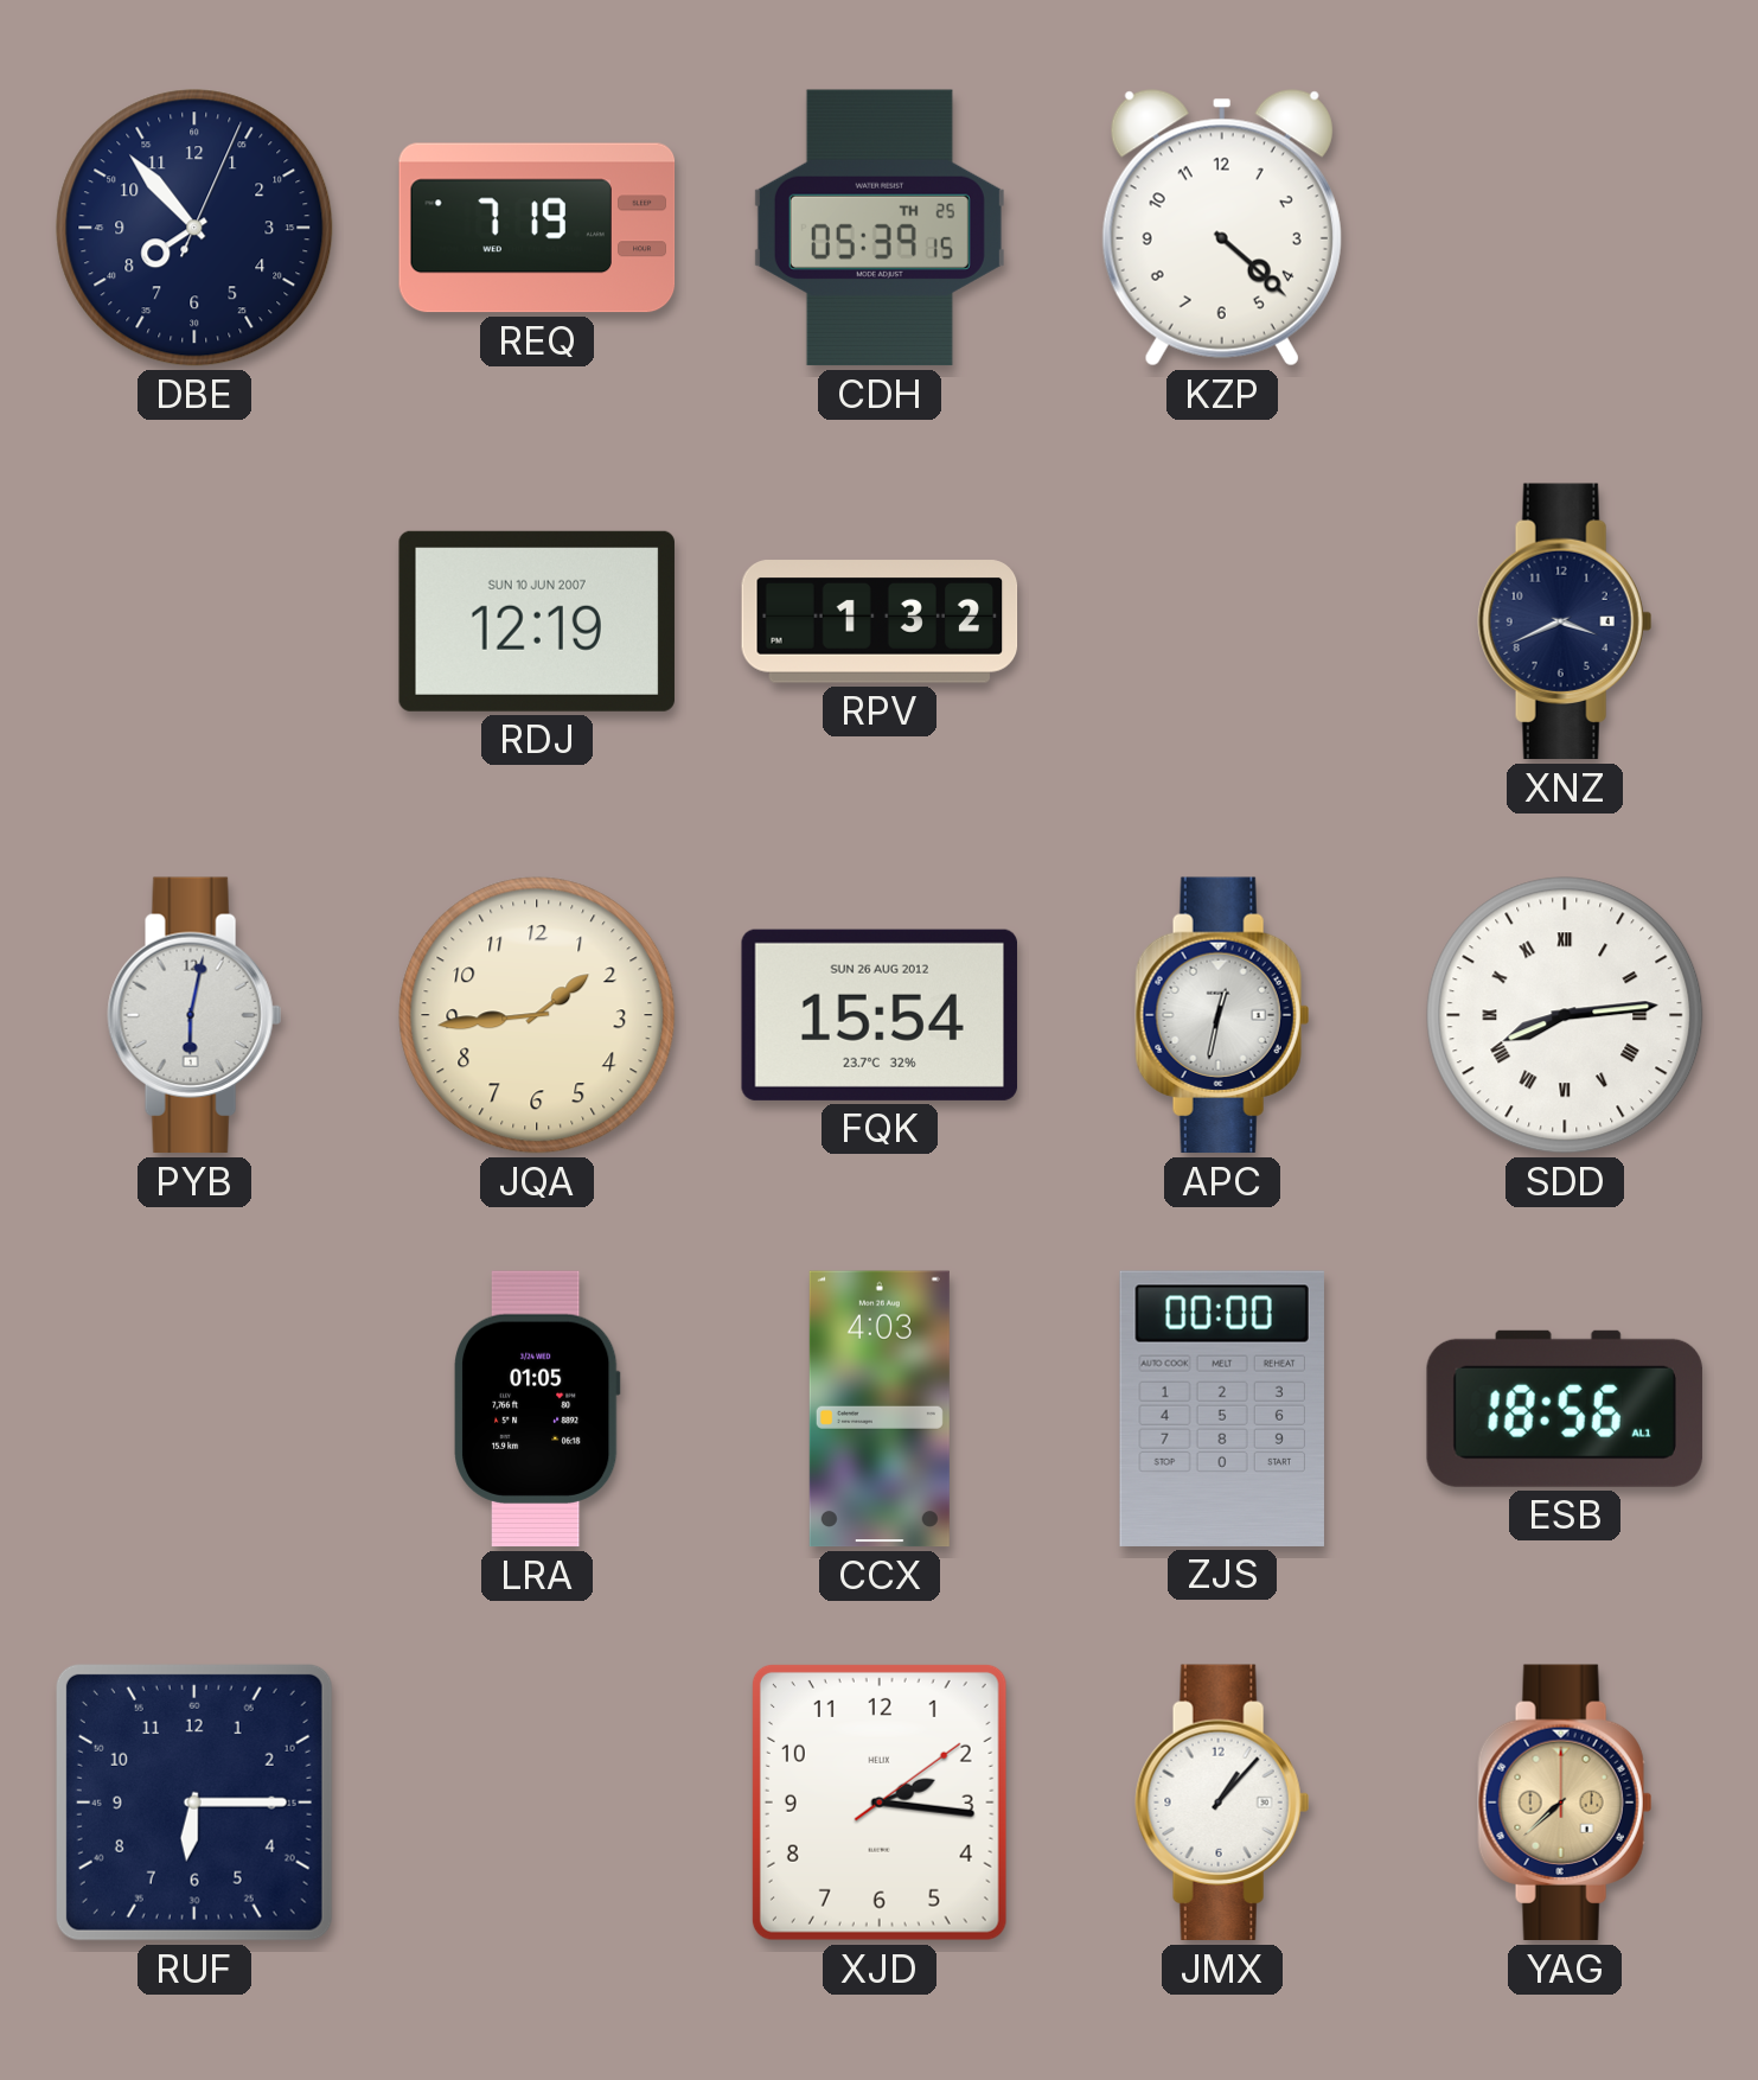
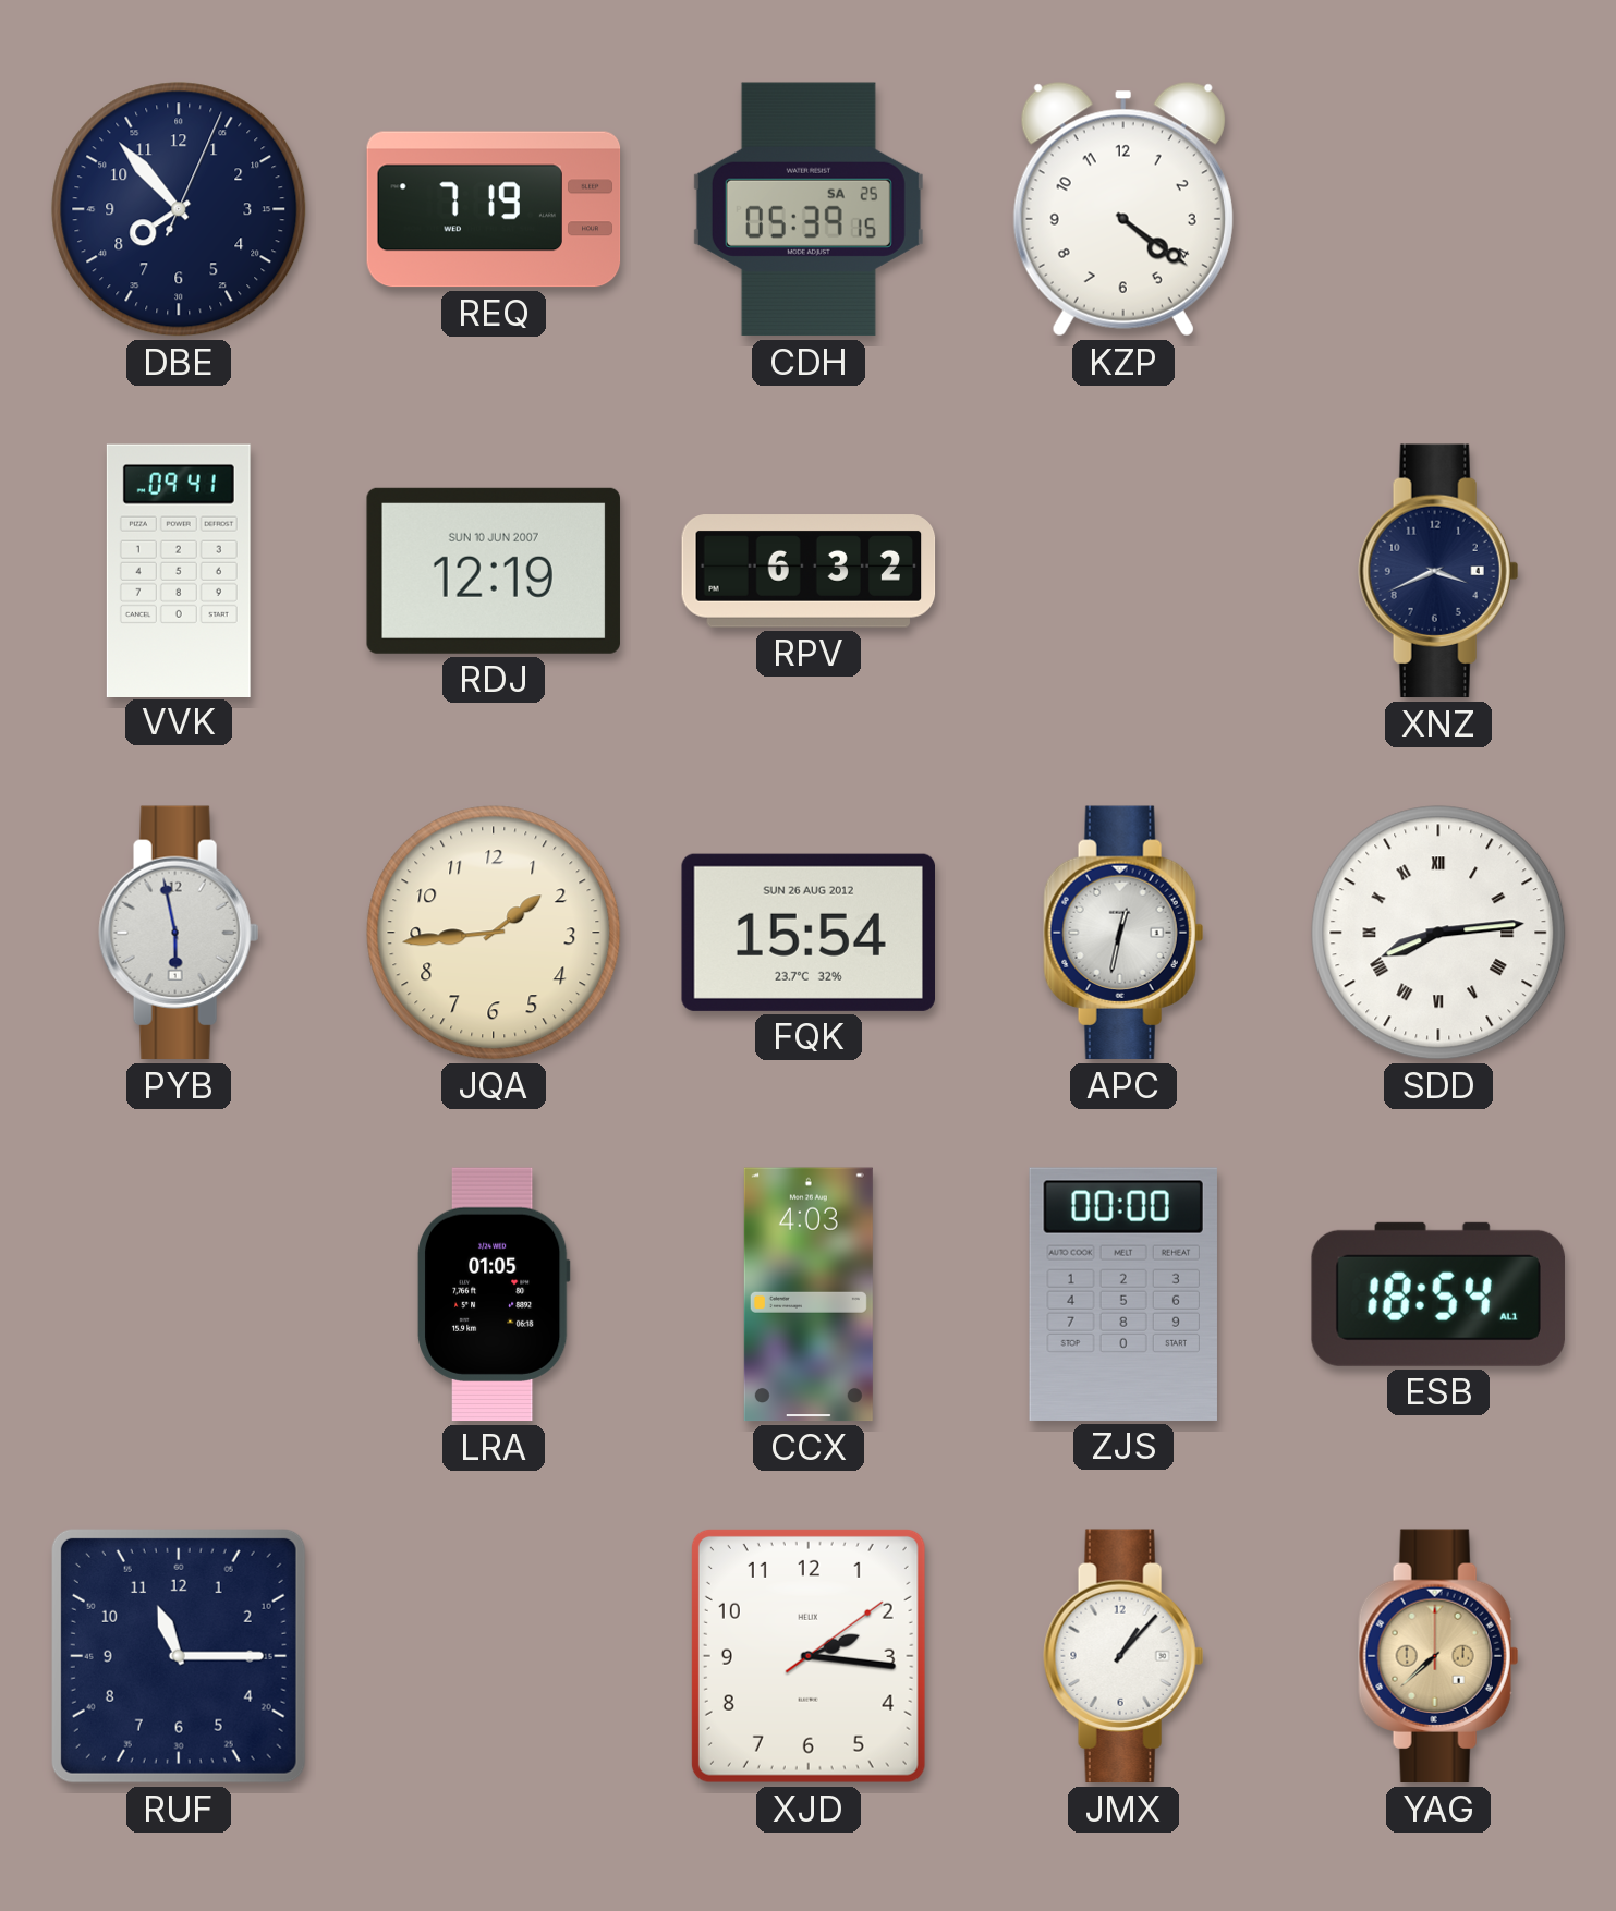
CDH date: TH 25 -> SA 25
KZP: 4:22 -> 4:21
VVK: none -> 09:41
RPV: 1:32 -> 6:32
PYB: 6:02 -> 5:58
ESB: 18:56 -> 18:54
RUF: 6:15 -> 11:15
